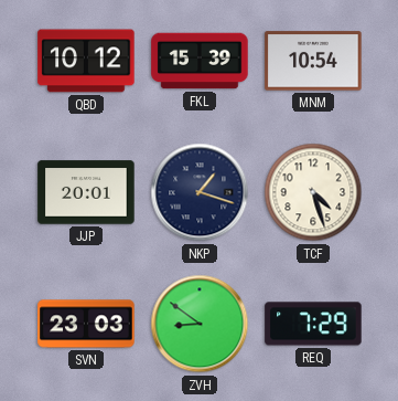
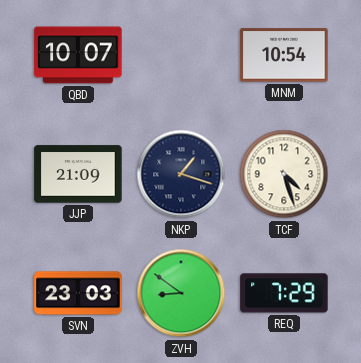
QBD: 10:12 -> 10:07
FKL: 15:39 -> none
JJP: 20:01 -> 21:09
